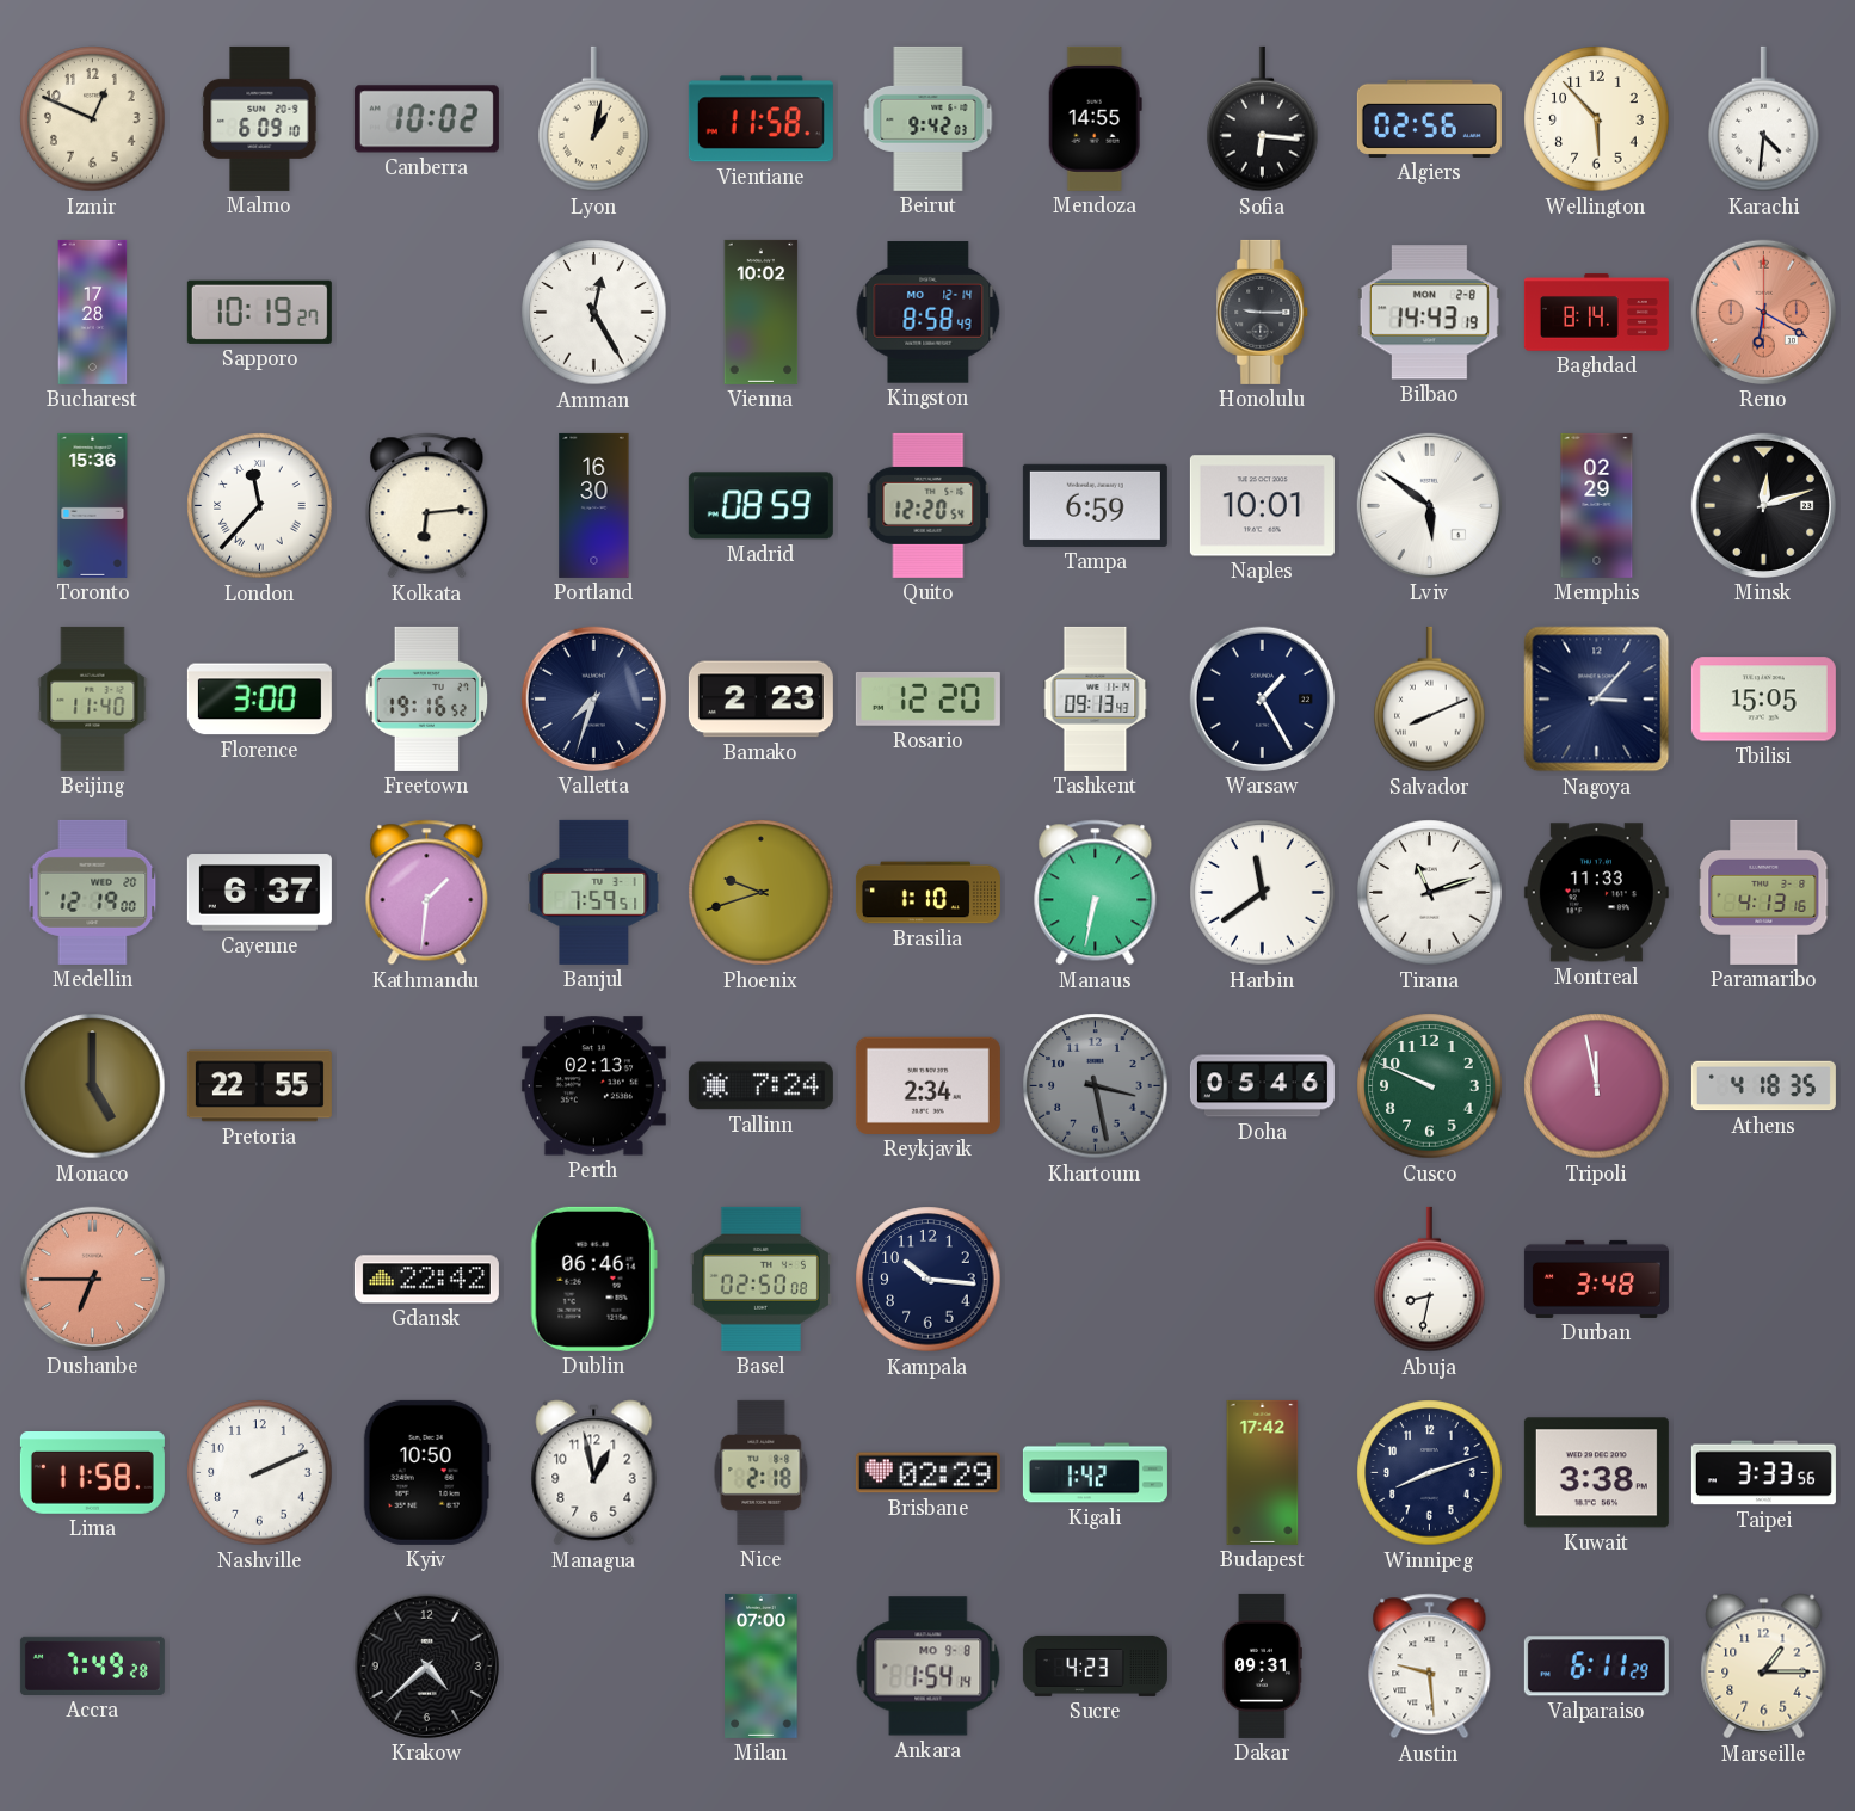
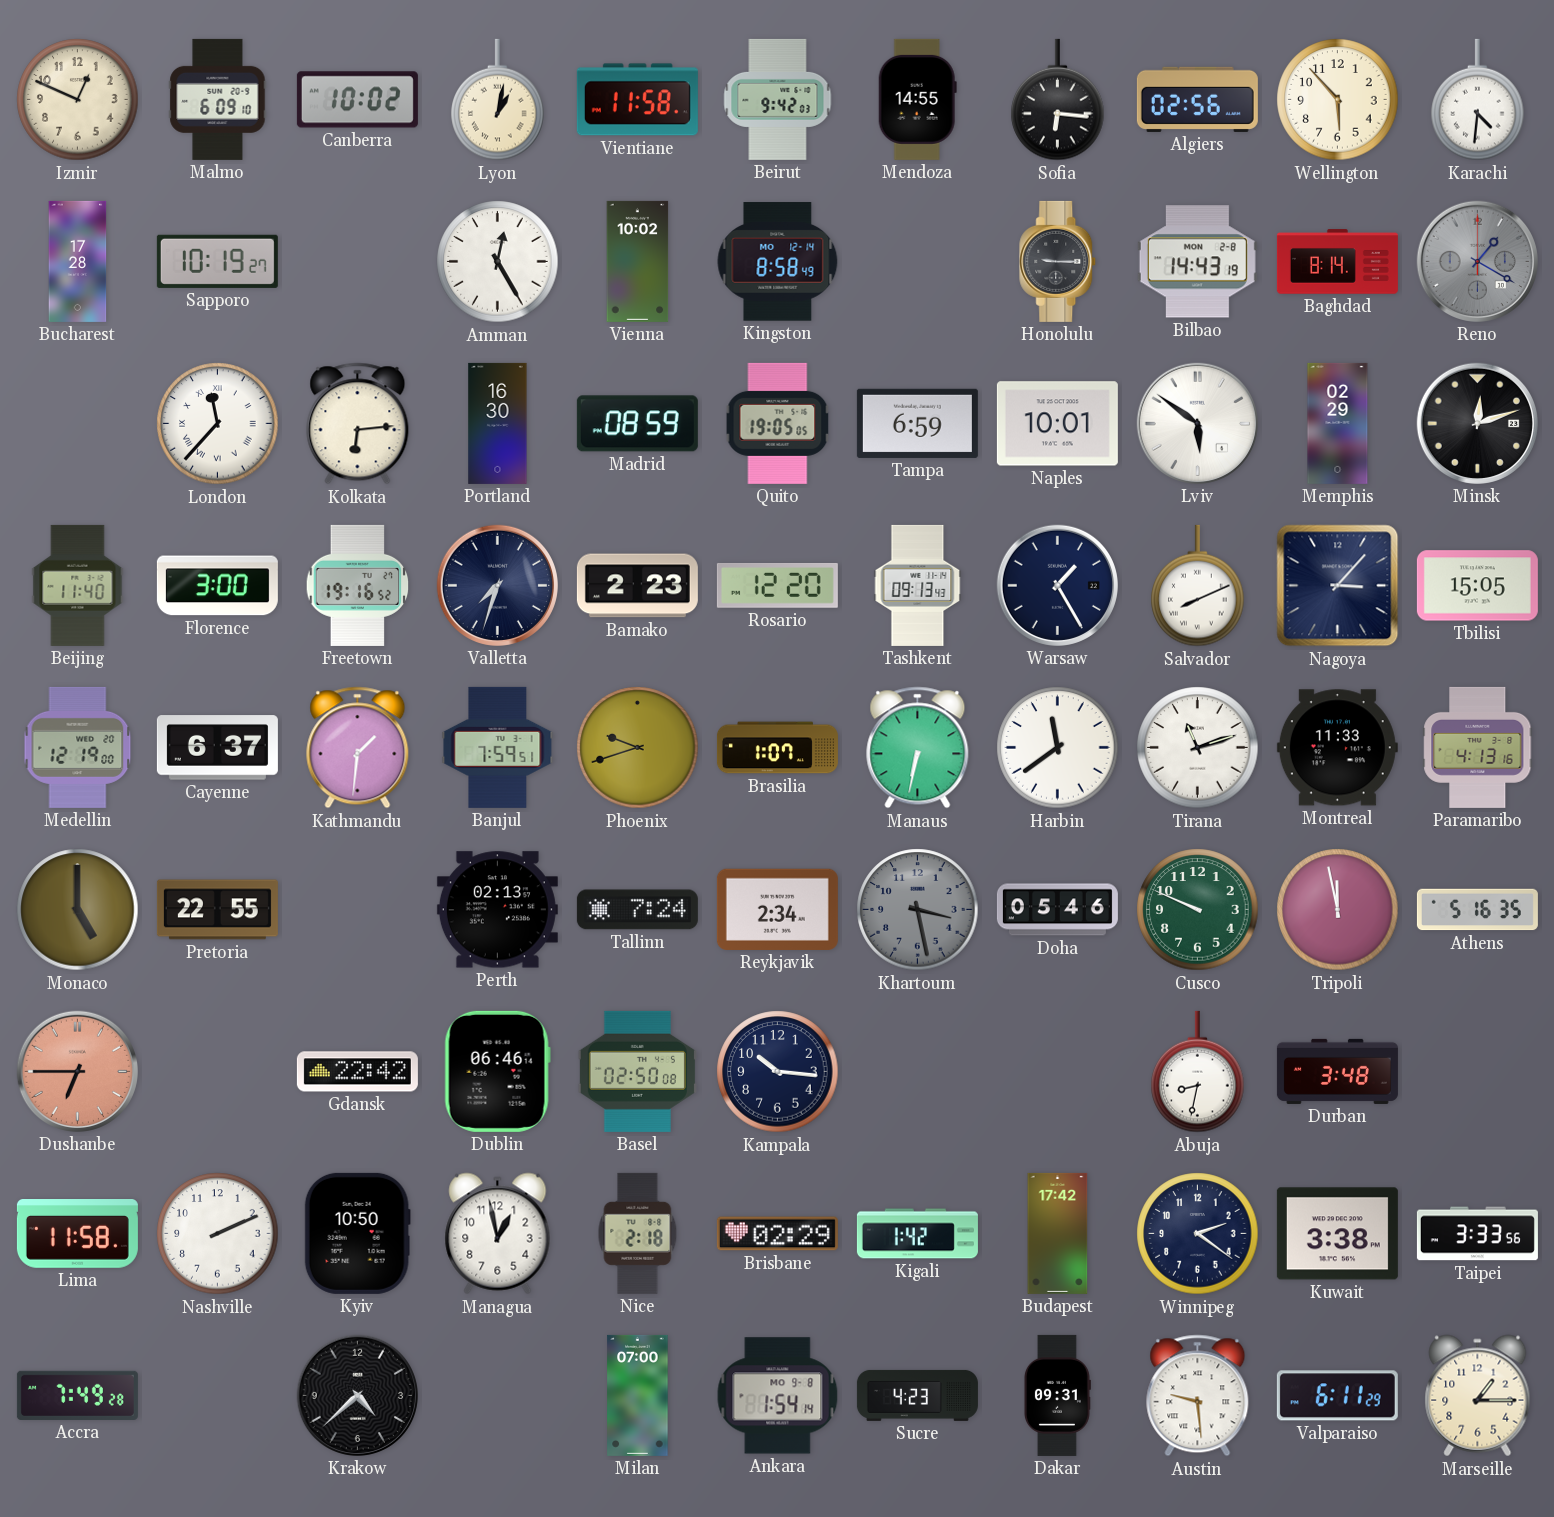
Reno: 6:20 -> 1:20
Reno dial: salmon -> grey
Toronto: 15:36 -> none
Quito: 12:20 -> 19:05
Brasilia: 1:10 -> 1:07
Athens: 4:18 -> 5:16
Winnipeg: 8:12 -> 2:21
